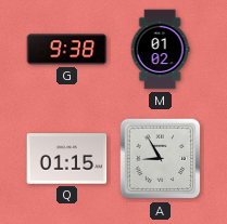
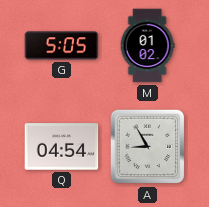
G: 9:38 -> 5:05
Q: 01:15 -> 04:54
